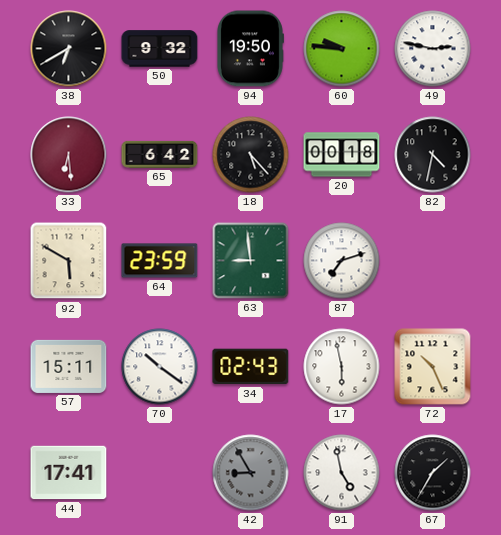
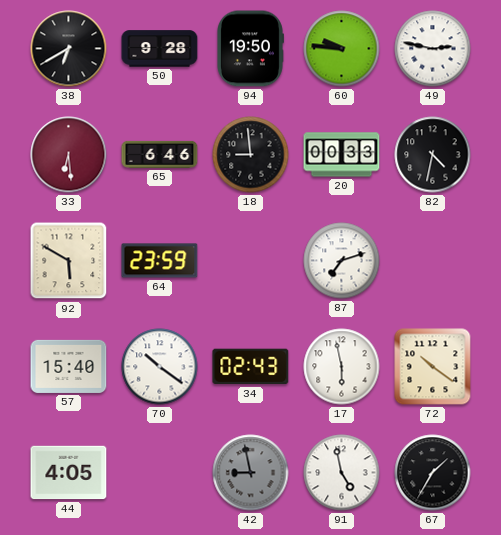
50: 9:32 -> 9:28
65: 6:42 -> 6:46
18: 5:23 -> 8:59
20: 00:18 -> 00:33
63: 8:59 -> none
57: 15:11 -> 15:40
72: 10:26 -> 10:21
44: 17:41 -> 4:05
42: 8:55 -> 8:58
